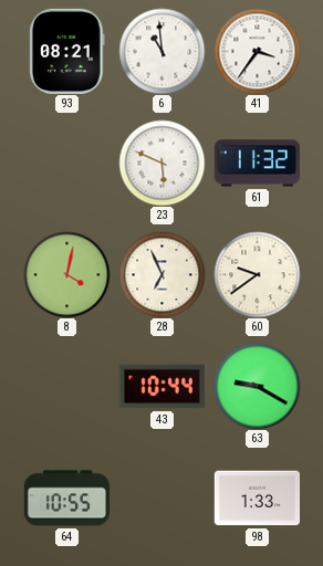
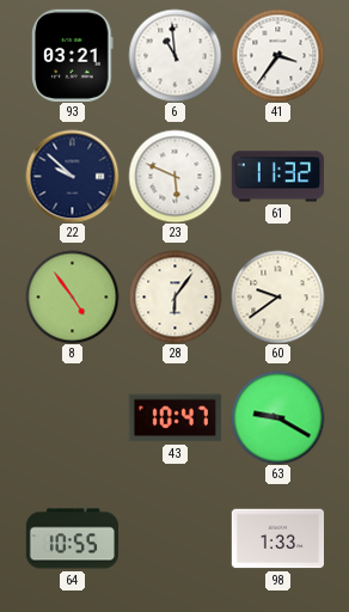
93: 08:21 -> 03:21
22: none -> 9:52
8: 4:02 -> 4:54
28: 6:56 -> 6:06
43: 10:44 -> 10:47
